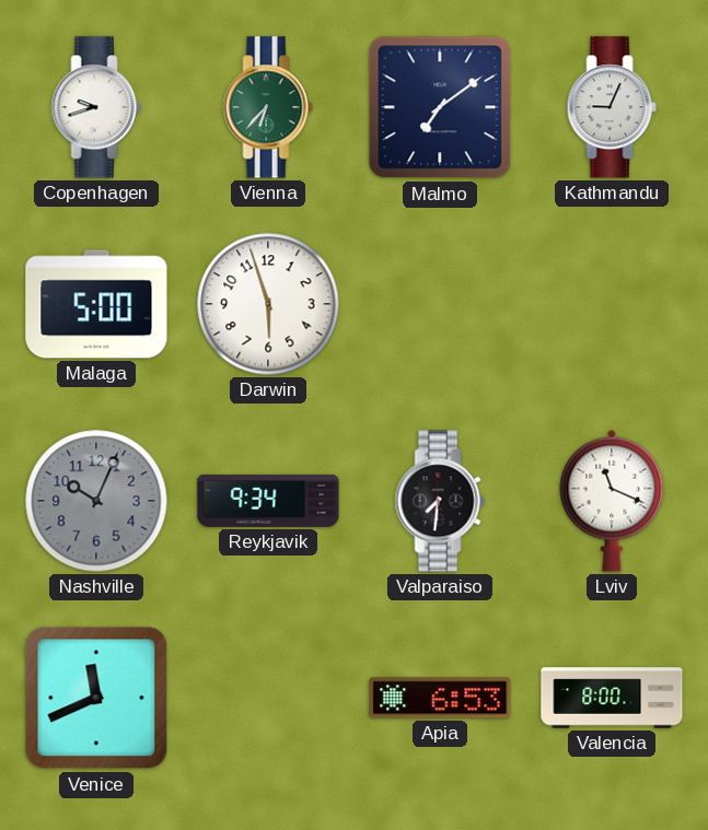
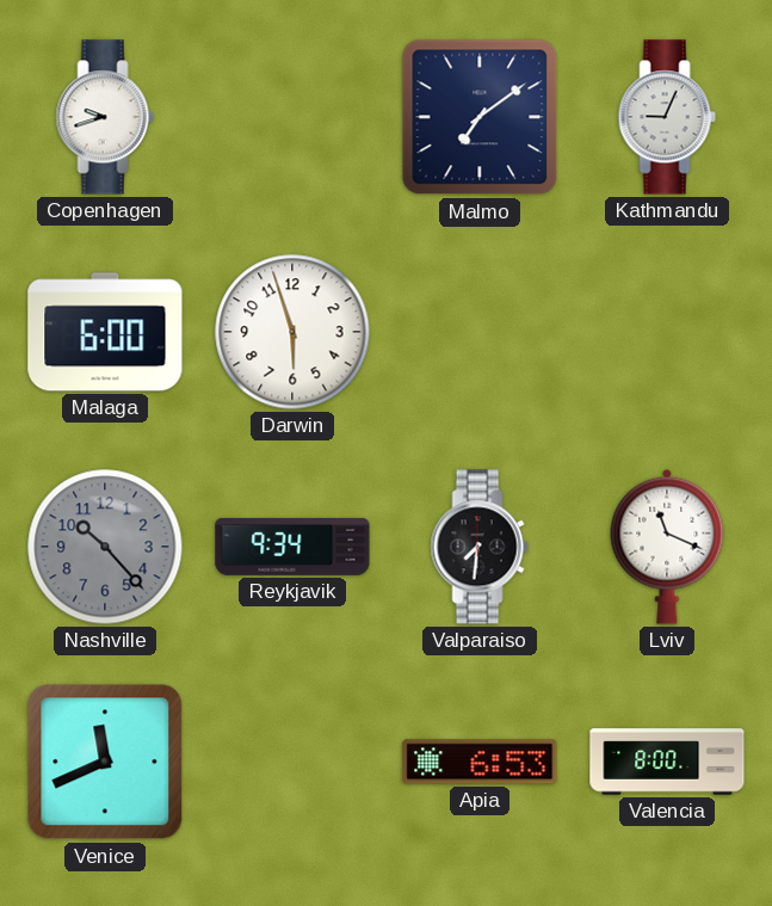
Vienna: 6:37 -> none
Malaga: 5:00 -> 6:00
Nashville: 10:04 -> 10:23
